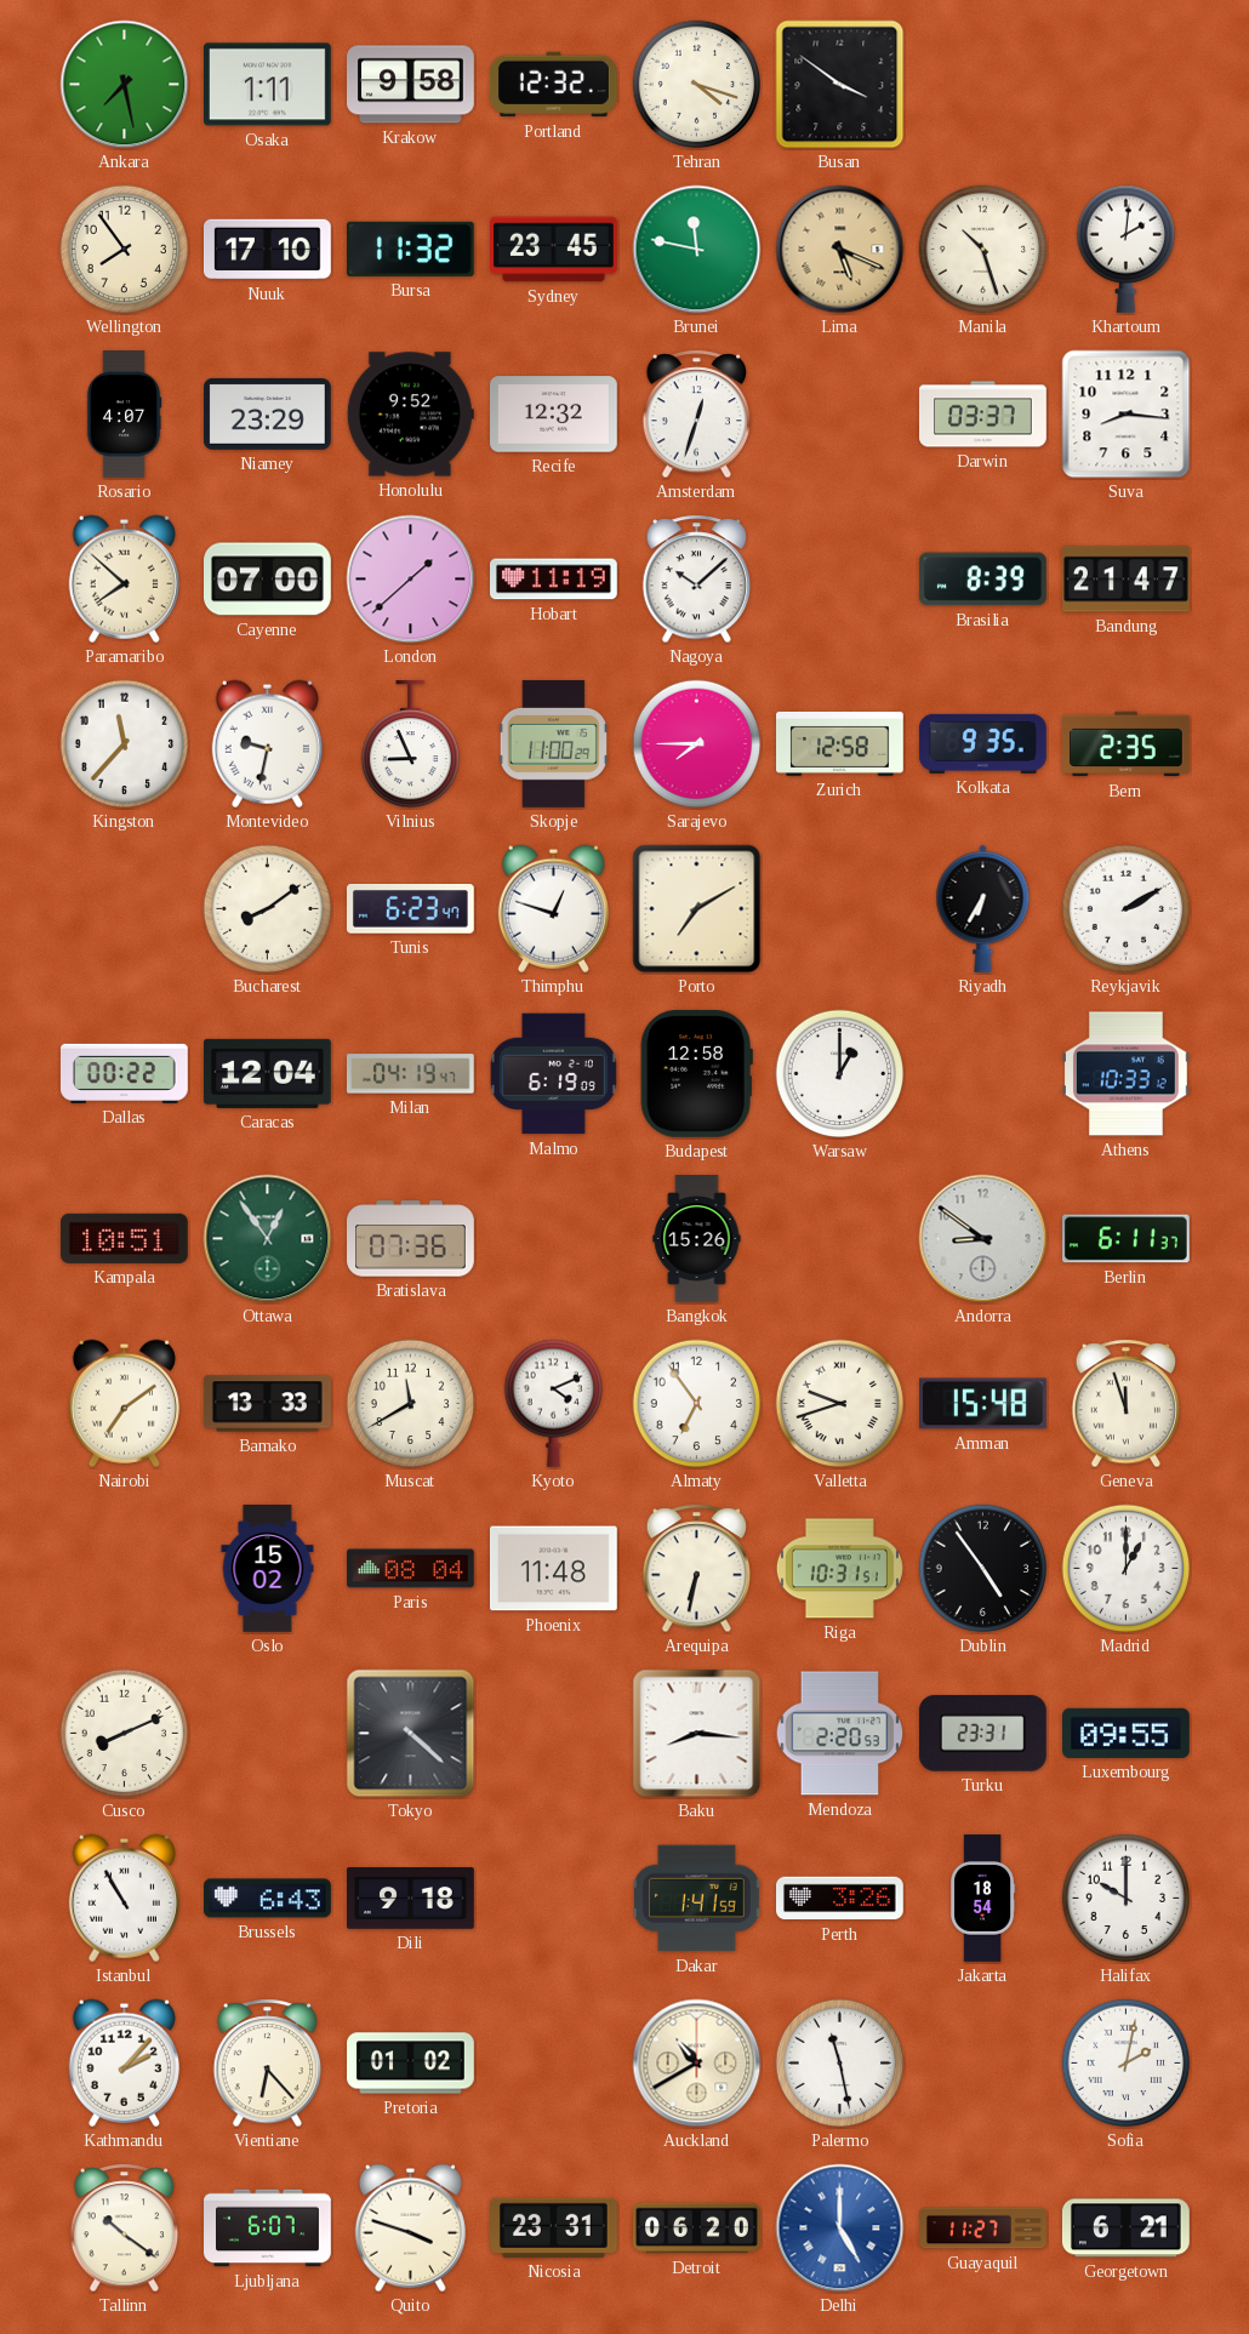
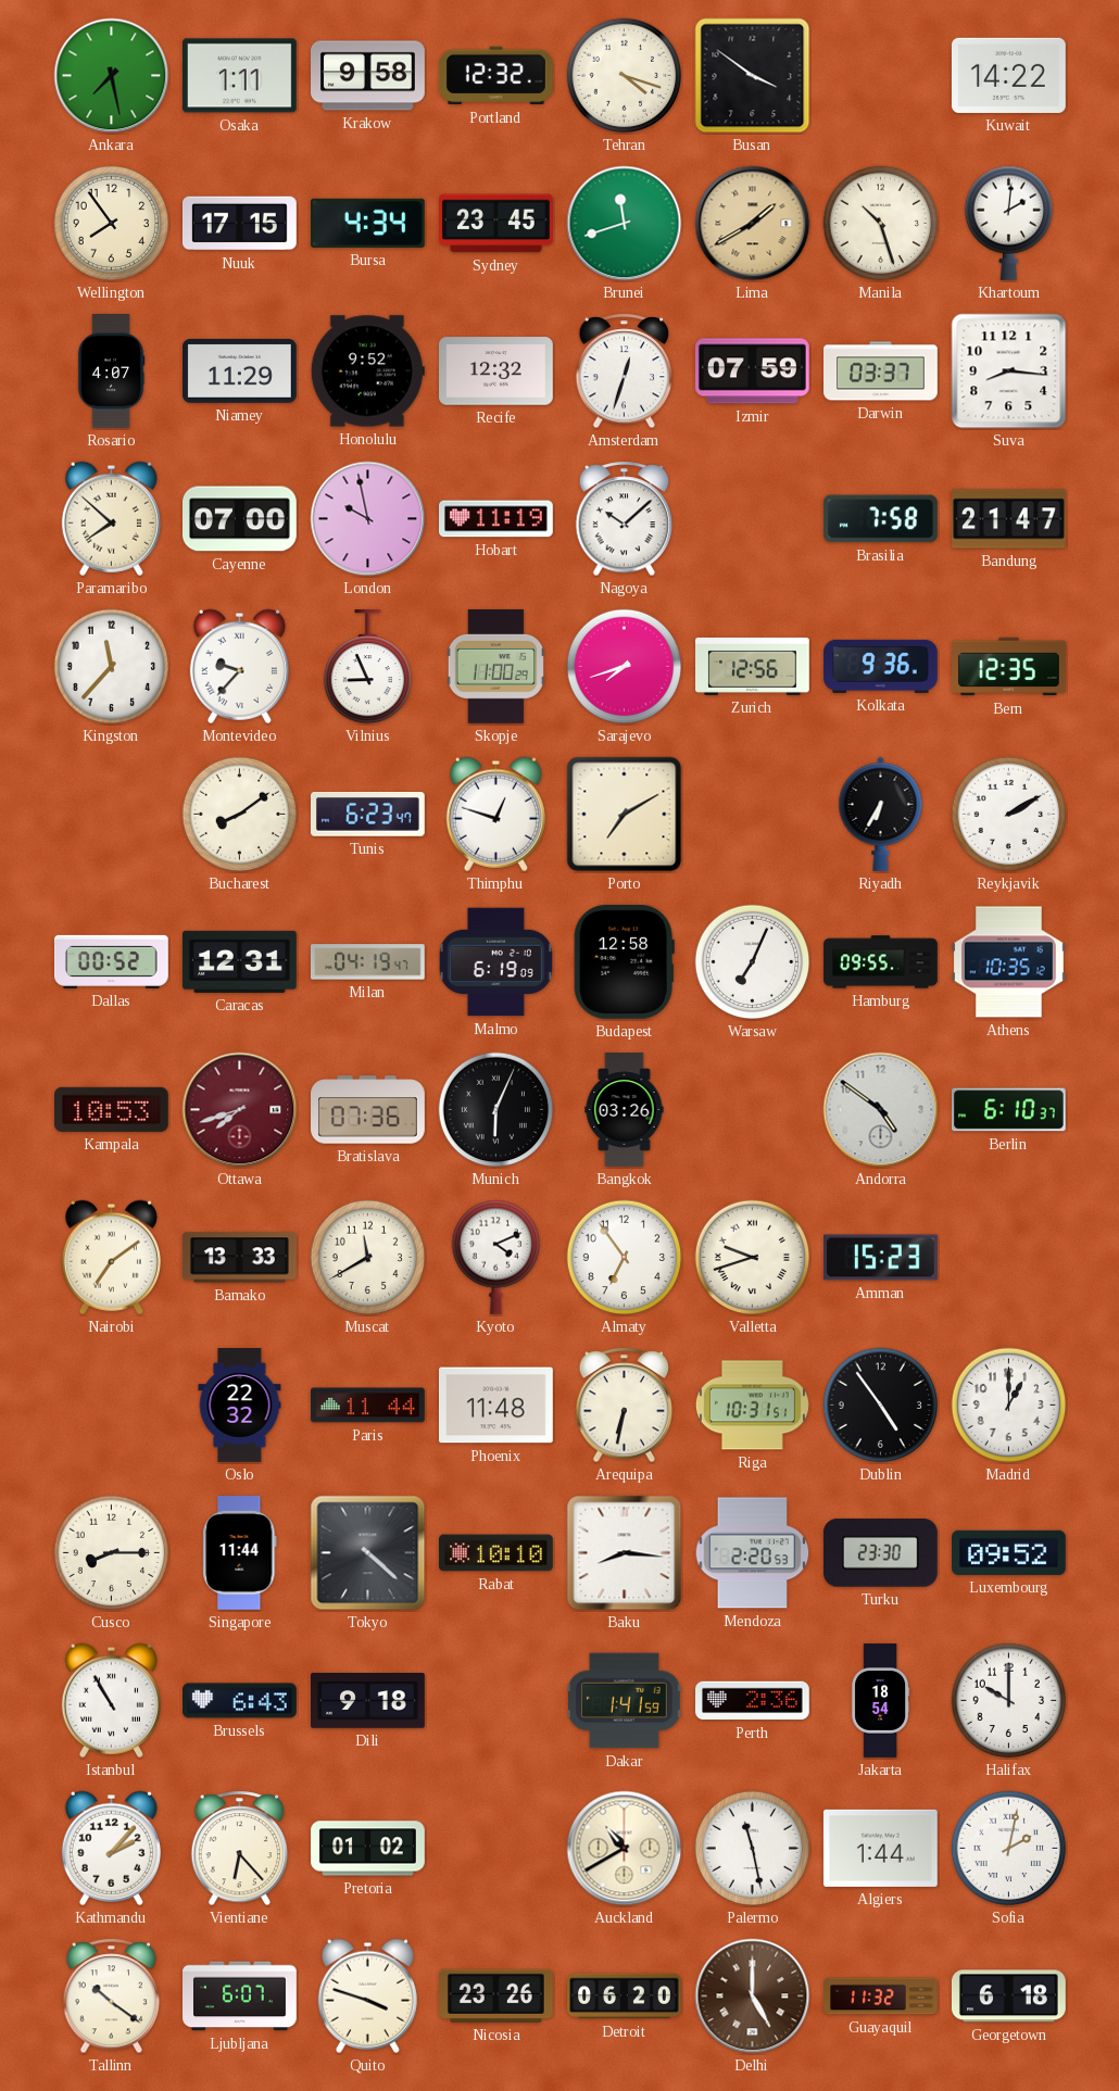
Kuwait: none -> 14:22
Nuuk: 17:10 -> 17:15
Bursa: 11:32 -> 4:34
Brunei: 11:47 -> 11:42
Lima: 5:19 -> 1:40
Niamey: 23:29 -> 11:29
Izmir: none -> 07:59
London: 1:38 -> 9:58
Brasilia: 8:39 -> 7:58
Montevideo: 9:32 -> 9:37
Sarajevo: 7:45 -> 7:42
Zurich: 12:58 -> 12:56
Kolkata: 9:35 -> 9:36
Bern: 2:35 -> 12:35
Dallas: 00:22 -> 00:52
Caracas: 12:04 -> 12:31
Warsaw: 1:00 -> 7:04
Hamburg: none -> 09:55
Athens: 10:33 -> 10:35
Kampala: 10:51 -> 10:53
Ottawa: 12:54 -> 7:42
Ottawa dial: green -> burgundy
Munich: none -> 6:04
Bangkok: 15:26 -> 03:26
Andorra: 8:51 -> 4:51
Berlin: 6:11 -> 6:10
Amman: 15:48 -> 15:23
Geneva: 11:57 -> none
Oslo: 15:02 -> 22:32
Paris: 08:04 -> 11:44
Cusco: 8:11 -> 8:15
Singapore: none -> 11:44
Rabat: none -> 10:10
Turku: 23:31 -> 23:30
Luxembourg: 09:55 -> 09:52
Perth: 3:26 -> 2:36
Algiers: none -> 1:44
Nicosia: 23:31 -> 23:26
Delhi dial: blue -> brown
Guayaquil: 11:27 -> 11:32
Georgetown: 6:21 -> 6:18
